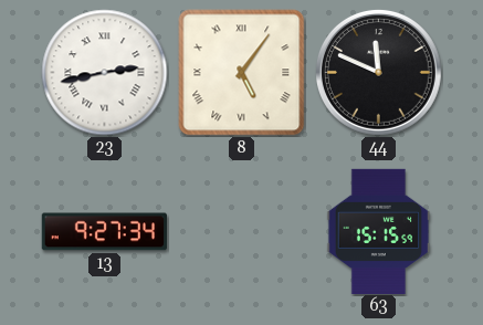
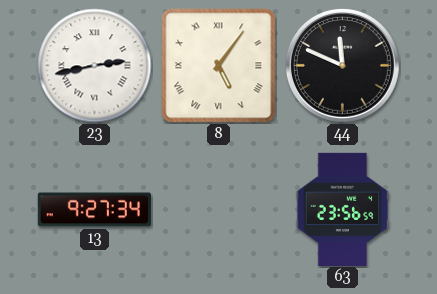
63: 15:15 -> 23:56
